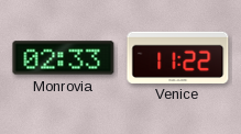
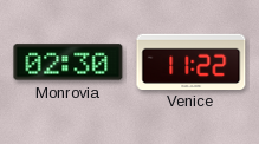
Monrovia: 02:33 -> 02:30
